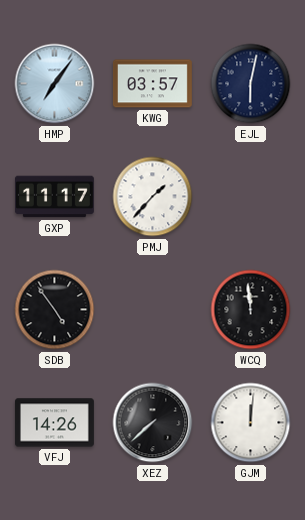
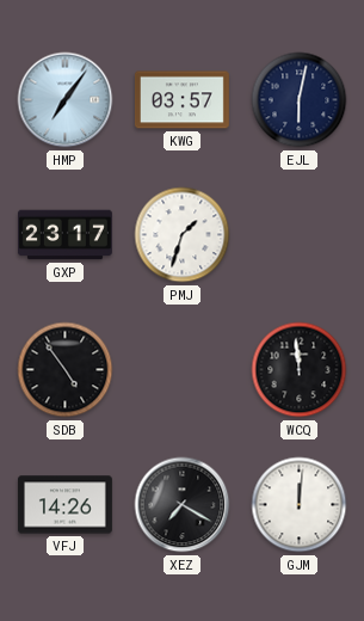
GXP: 11:17 -> 23:17
PMJ: 1:37 -> 1:33
XEZ: 7:38 -> 7:20
